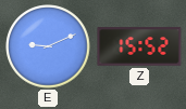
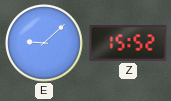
E: 9:11 -> 9:08
